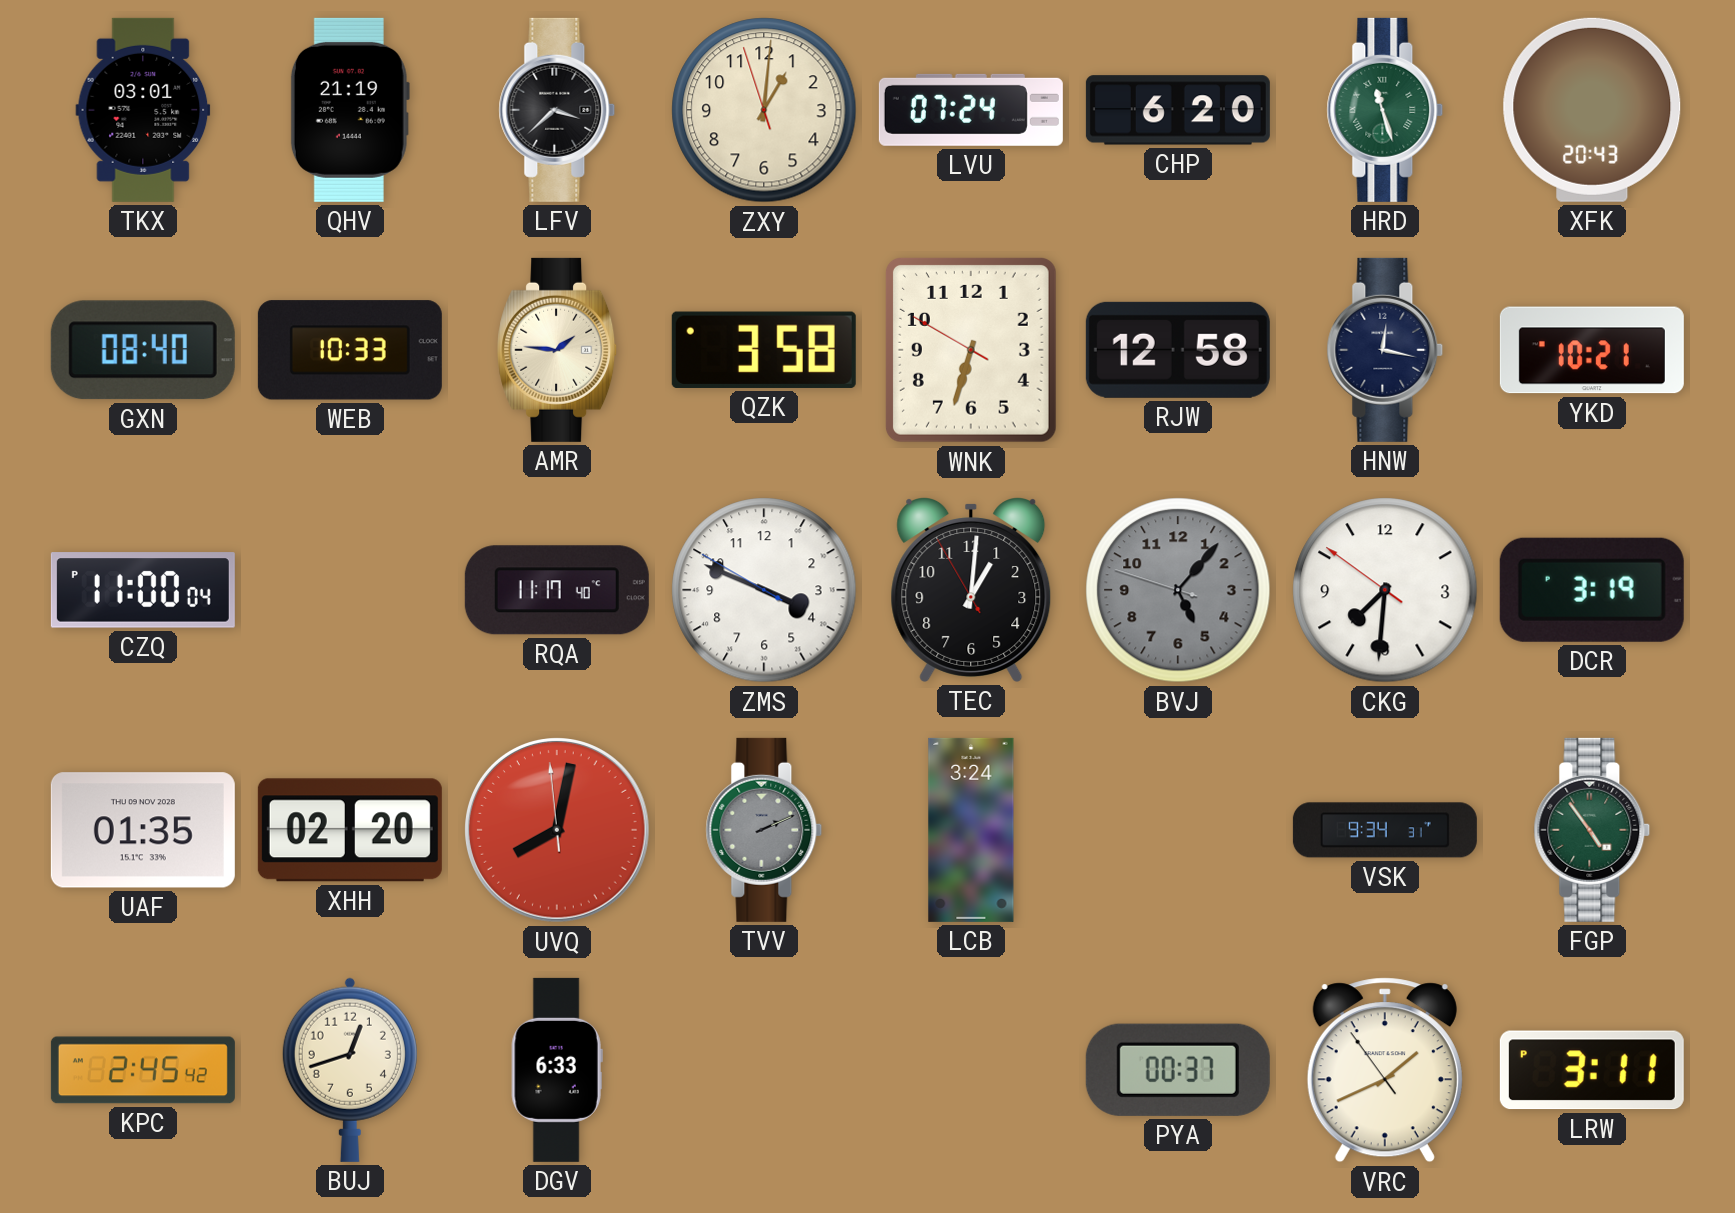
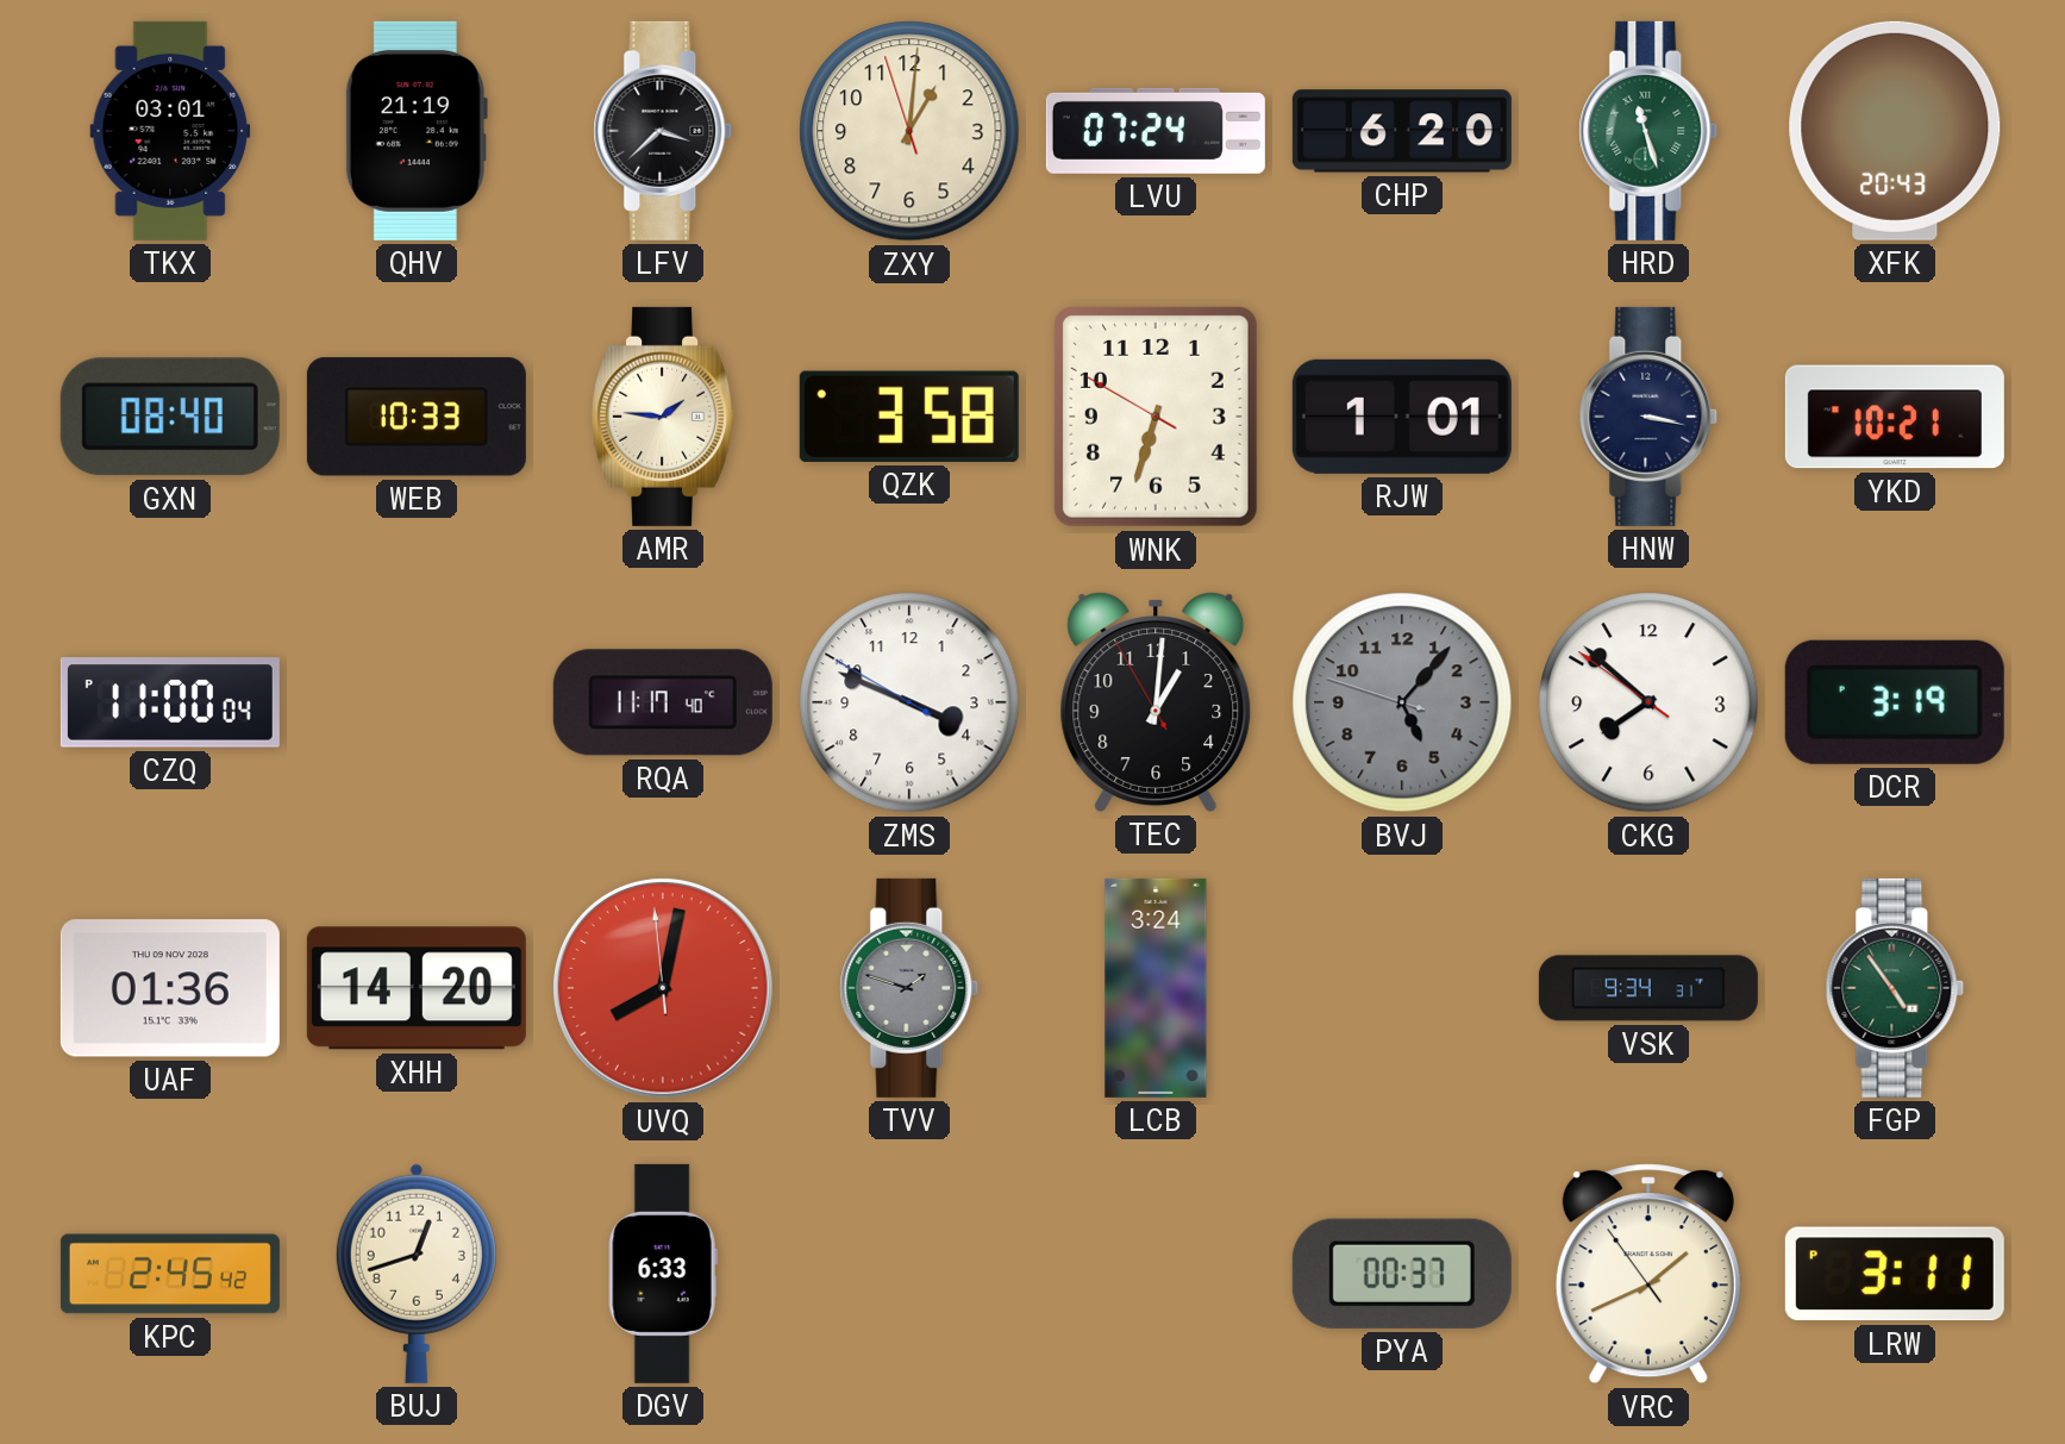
RJW: 12:58 -> 1:01
HNW: 12:17 -> 3:17
CKG: 7:30 -> 7:51
UAF: 01:35 -> 01:36
XHH: 02:20 -> 14:20
TVV: 2:11 -> 1:48
